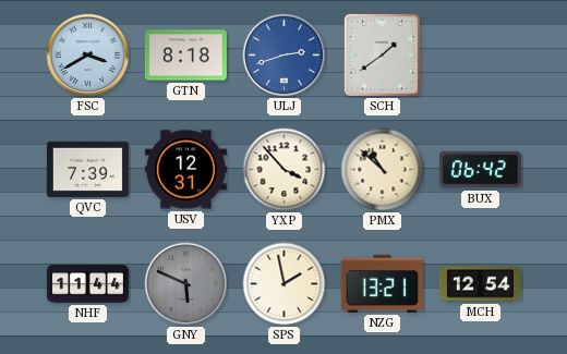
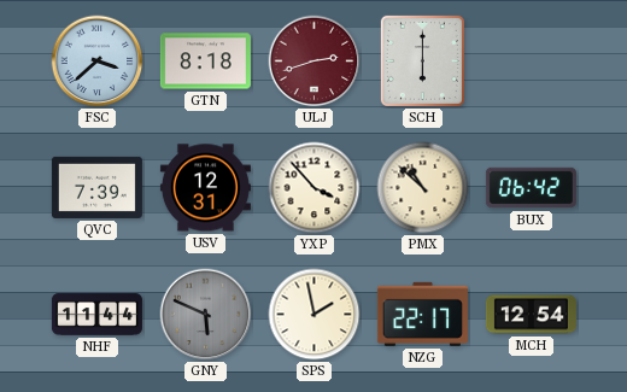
FSC: 3:40 -> 3:38
ULJ dial: blue -> burgundy
SCH: 1:39 -> 6:00
NZG: 13:21 -> 22:17
